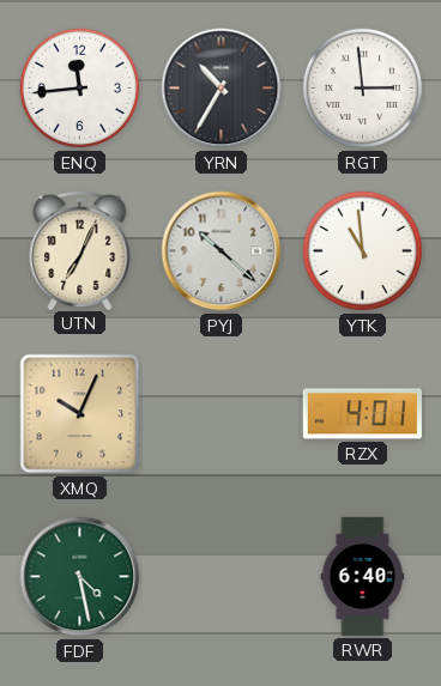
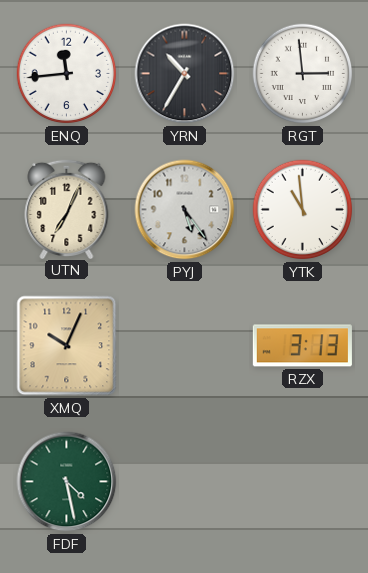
PYJ: 10:22 -> 5:24
RZX: 4:01 -> 3:13
RWR: 6:40 -> none
